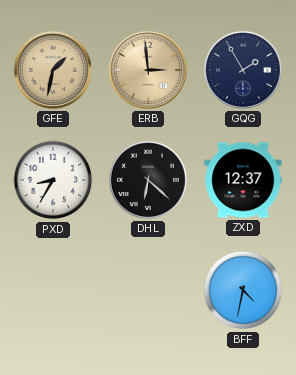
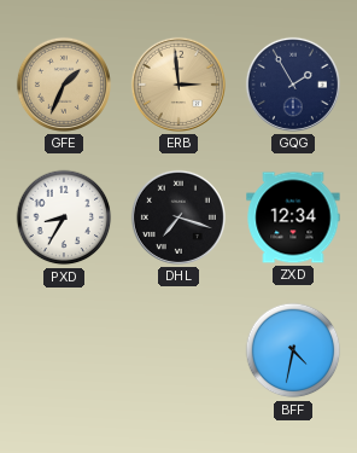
GFE: 1:32 -> 1:34
DHL: 6:22 -> 7:18
ZXD: 12:37 -> 12:34
